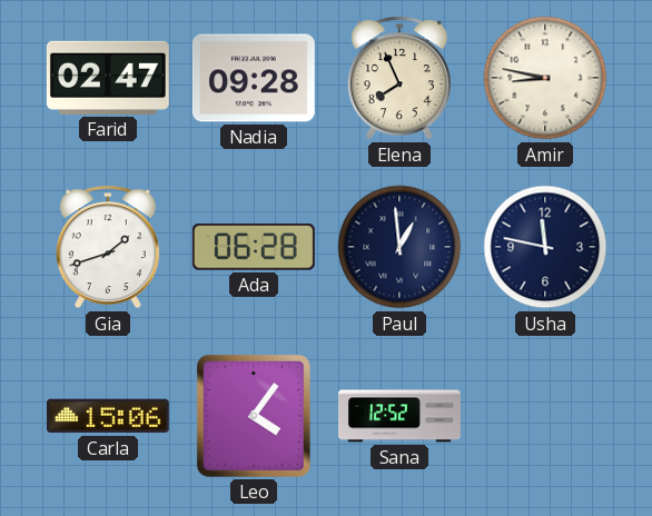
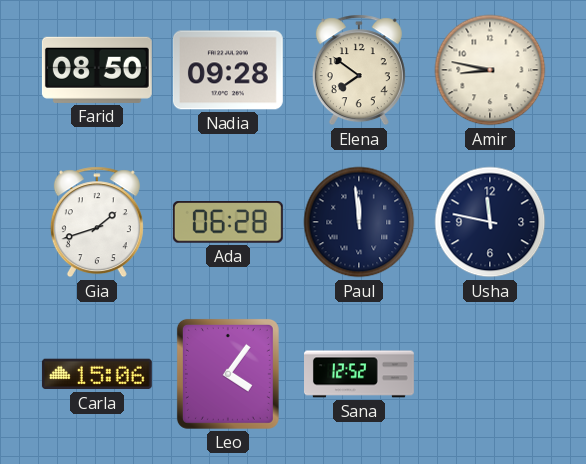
Farid: 02:47 -> 08:50
Elena: 7:56 -> 7:51
Paul: 12:59 -> 11:59
